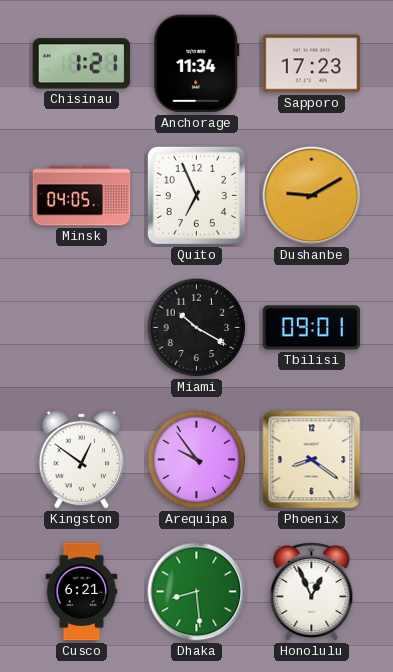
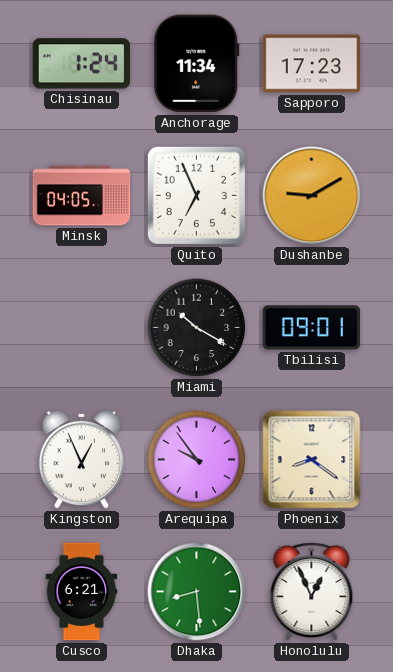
Chisinau: 1:21 -> 1:24
Kingston: 12:51 -> 12:56
